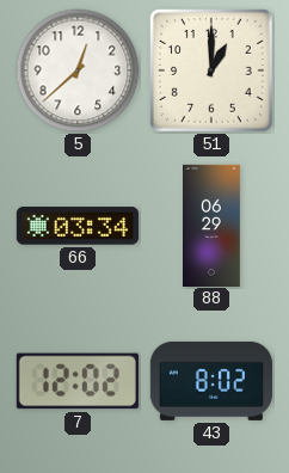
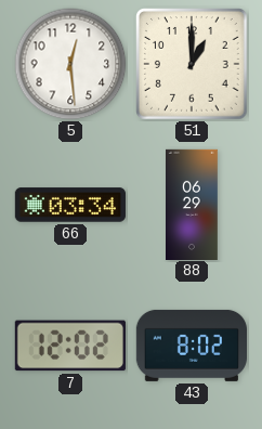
5: 12:38 -> 12:29
